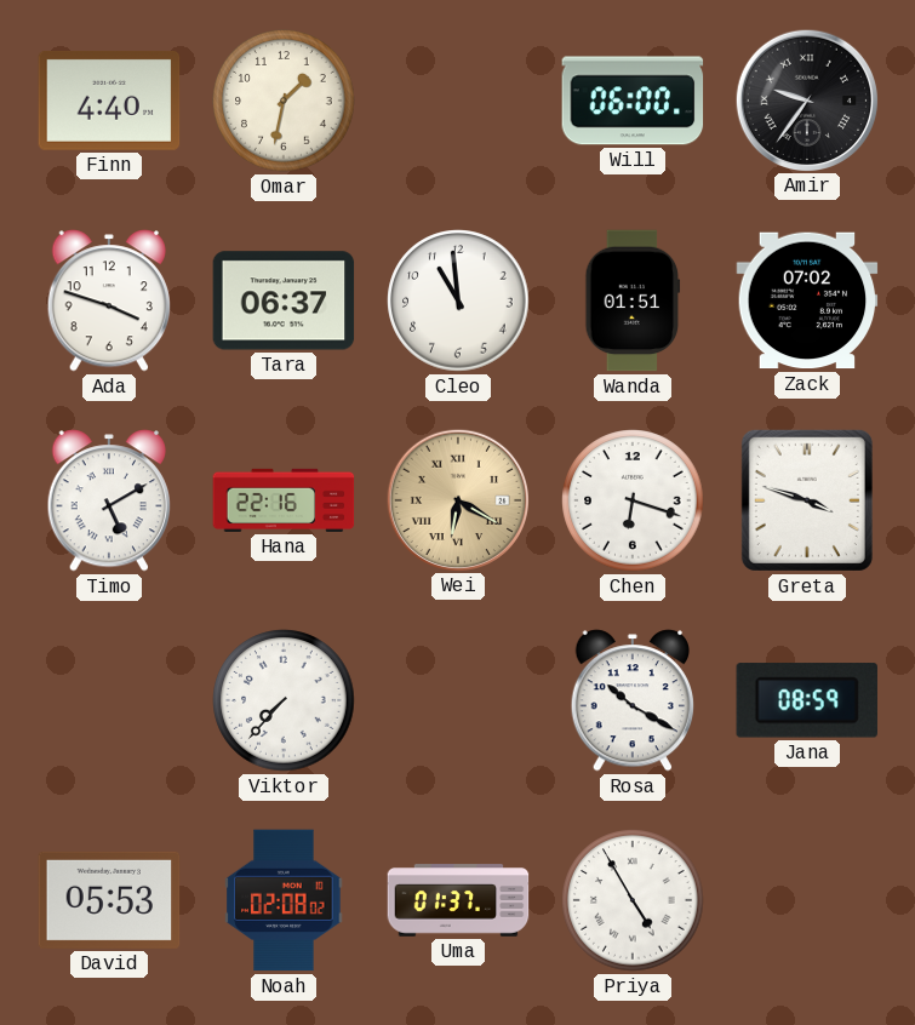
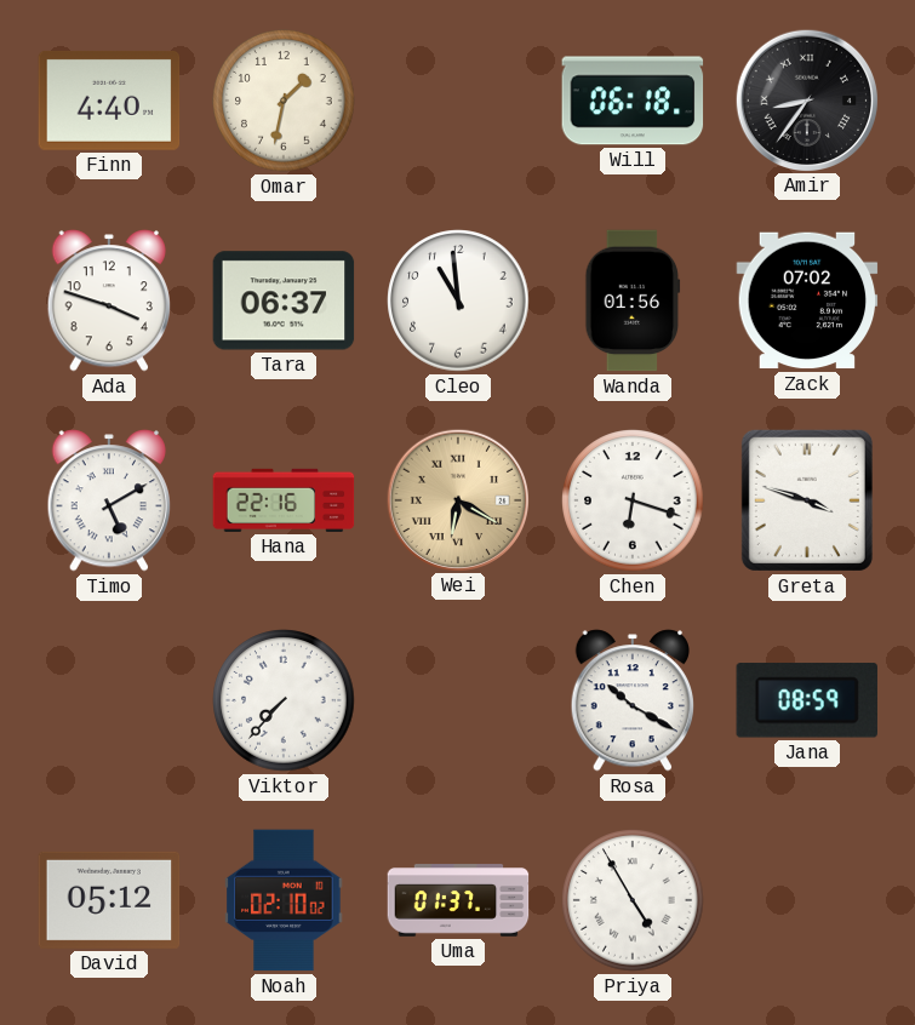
Will: 06:00 -> 06:18
Amir: 9:36 -> 8:36
Wanda: 01:51 -> 01:56
David: 05:53 -> 05:12
Noah: 02:08 -> 02:10
